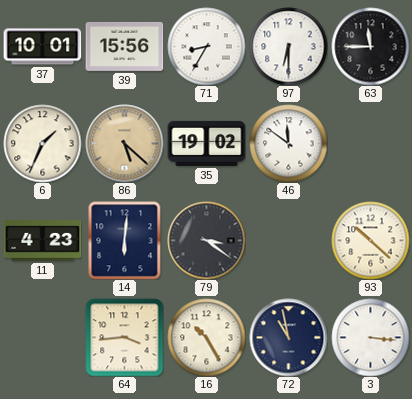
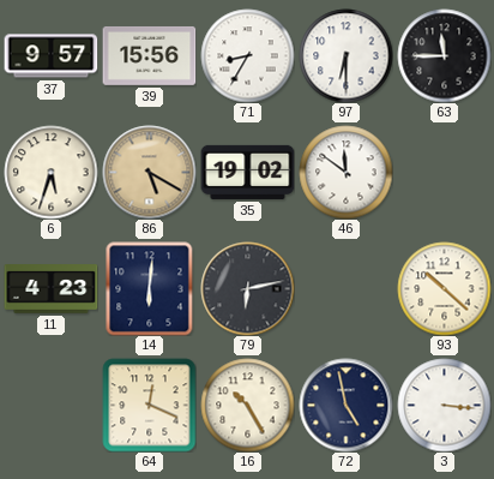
37: 10:01 -> 9:57
6: 1:34 -> 5:33
86: 5:22 -> 5:20
79: 3:21 -> 6:13
64: 3:44 -> 12:19
72: 10:58 -> 4:58
